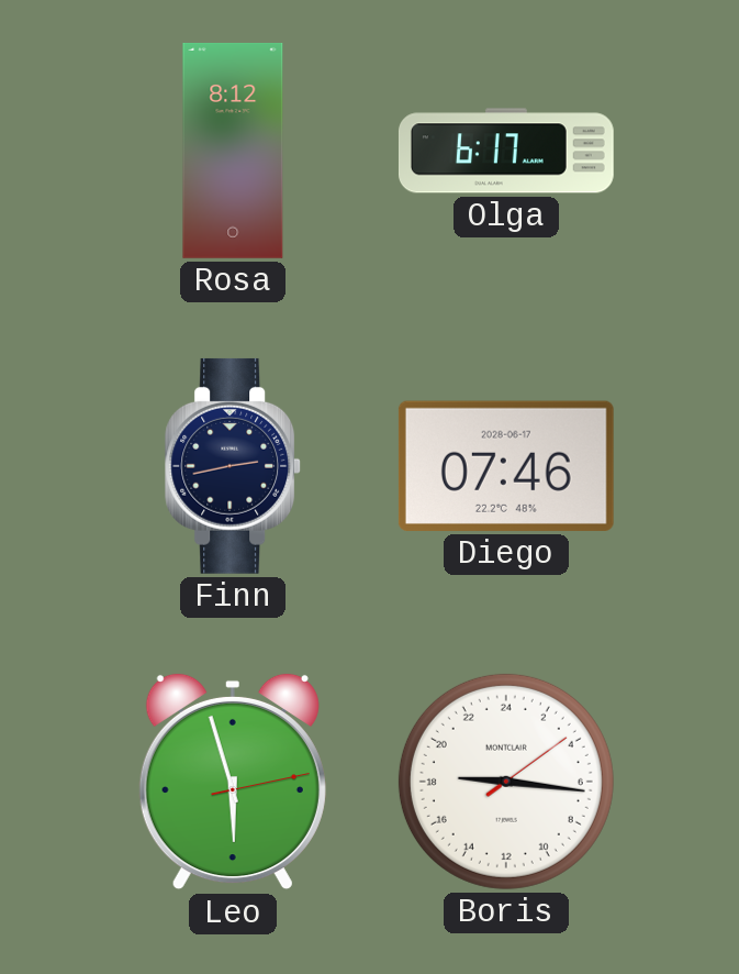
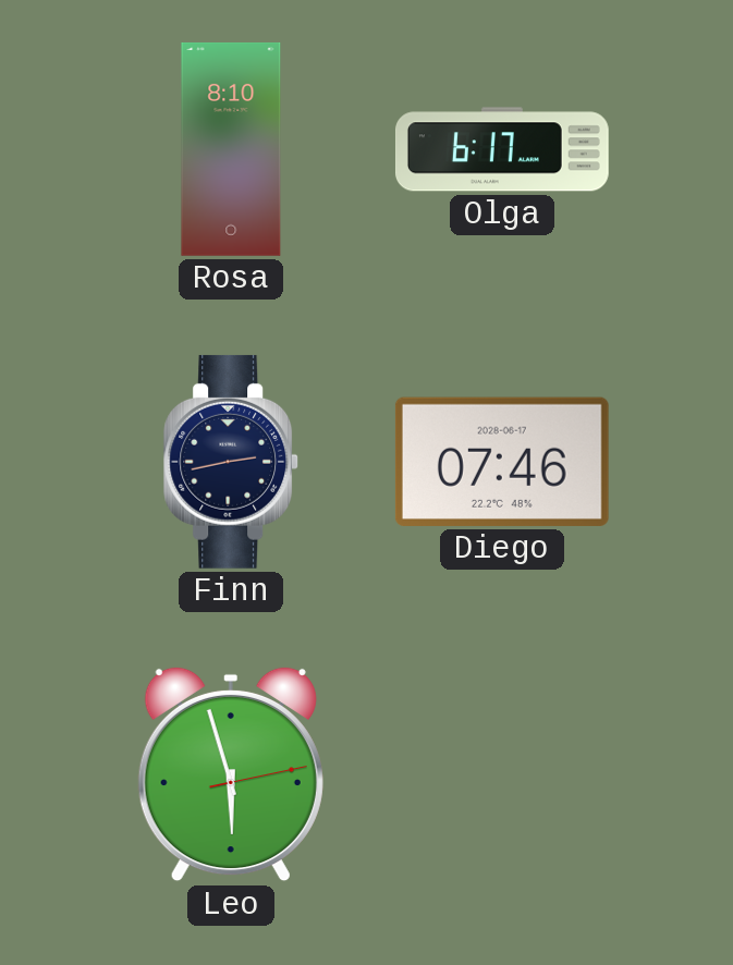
Rosa: 8:12 -> 8:10
Boris: 18:16 -> none
